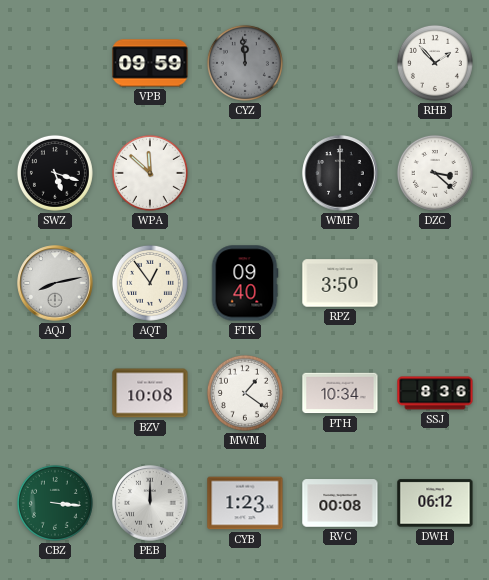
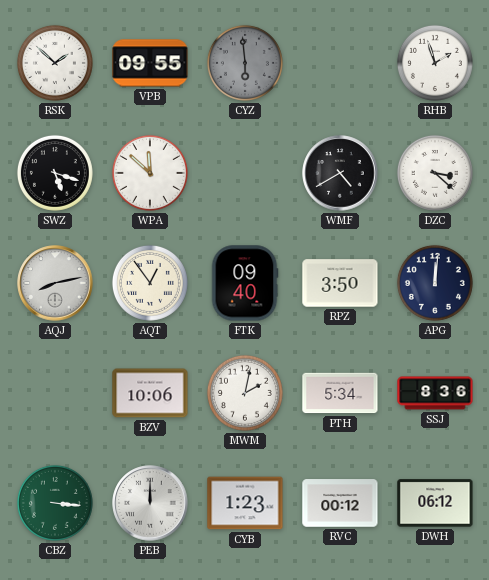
RSK: none -> 1:52
VPB: 09:59 -> 09:55
CYZ: 11:59 -> 5:59
RHB: 1:53 -> 1:57
WMF: 6:00 -> 4:40
APG: none -> 12:01
BZV: 10:08 -> 10:06
MWM: 1:21 -> 2:02
PTH: 10:34 -> 5:34
RVC: 00:08 -> 00:12
